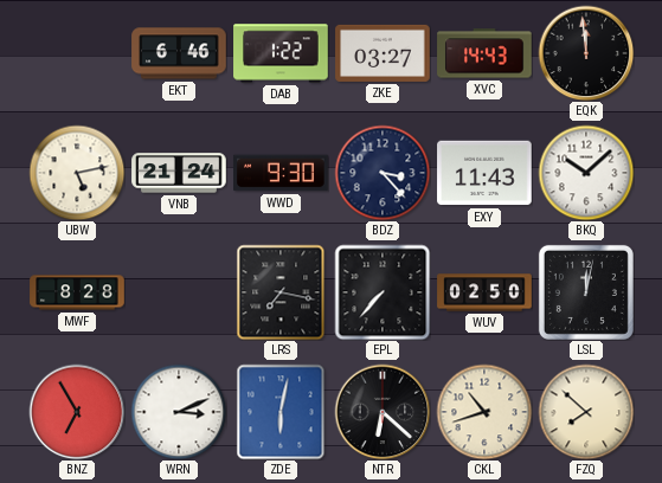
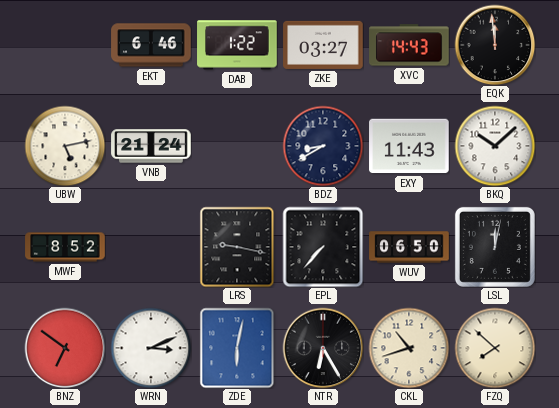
WWD: 9:30 -> none
BDZ: 3:23 -> 8:40
MWF: 8:28 -> 8:52
LRS: 7:17 -> 9:17
WUV: 02:50 -> 06:50
BNZ: 6:55 -> 6:51
NTR: 6:22 -> 6:25
